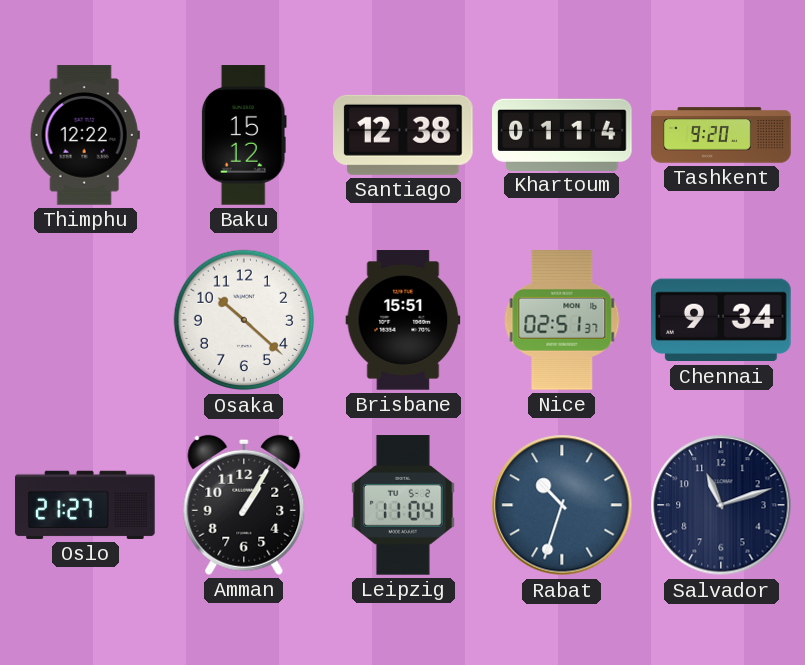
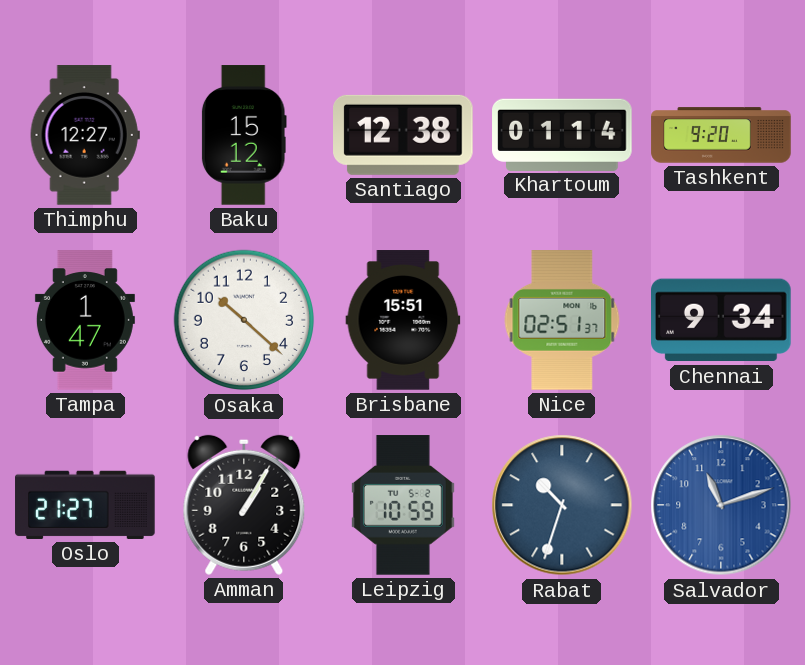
Thimphu: 12:22 -> 12:27
Tampa: none -> 1:47
Leipzig: 11:04 -> 10:59
Salvador dial: navy -> blue
